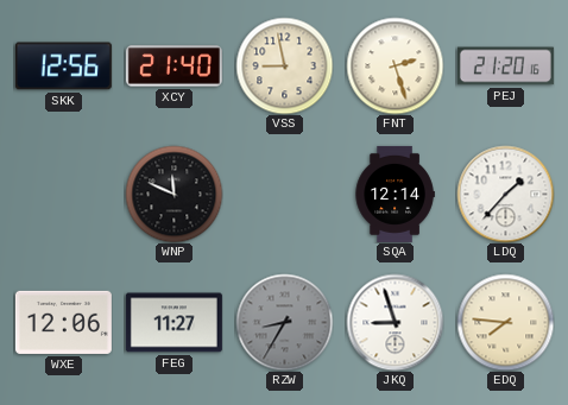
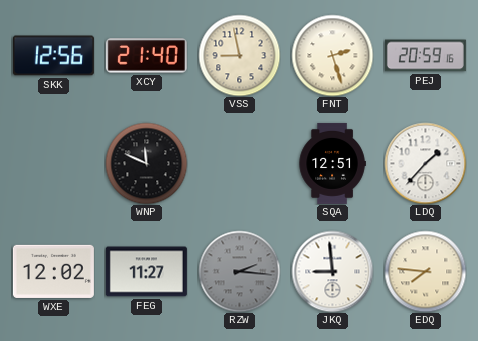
PEJ: 21:20 -> 20:59
SQA: 12:14 -> 12:51
WXE: 12:06 -> 12:02
RZW: 8:35 -> 2:16
JKQ: 8:57 -> 8:59
